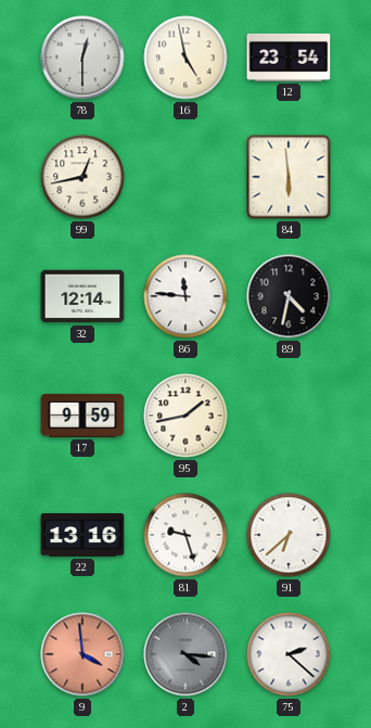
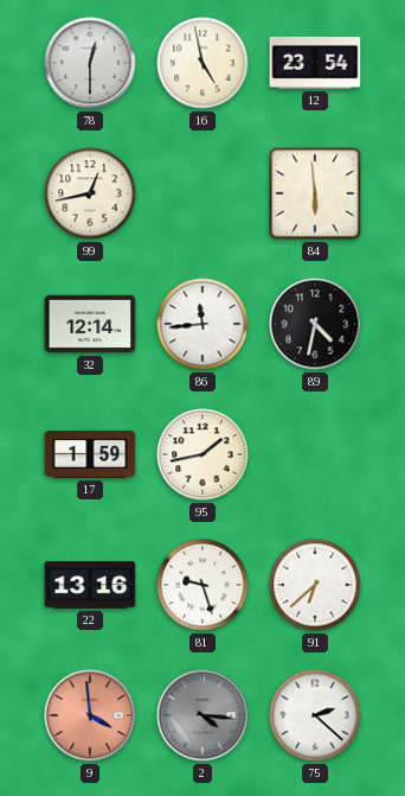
86: 11:46 -> 11:44
17: 9:59 -> 1:59
